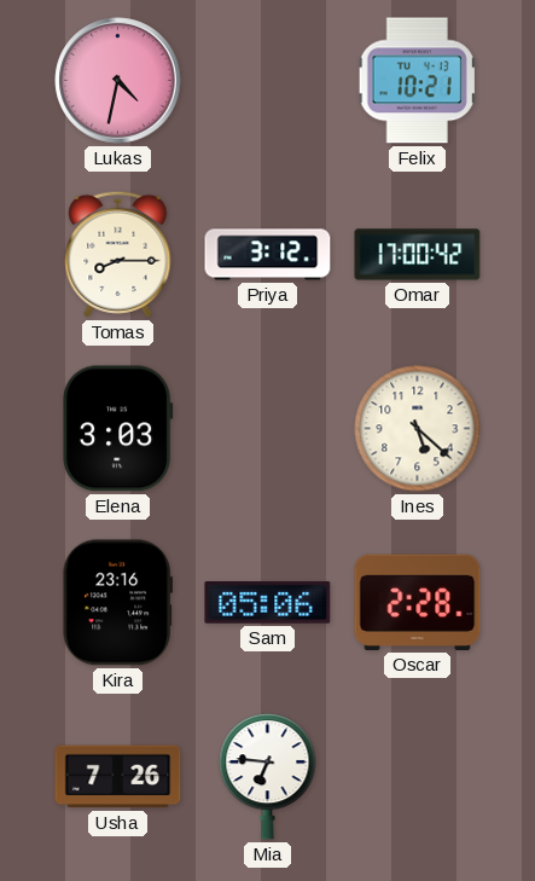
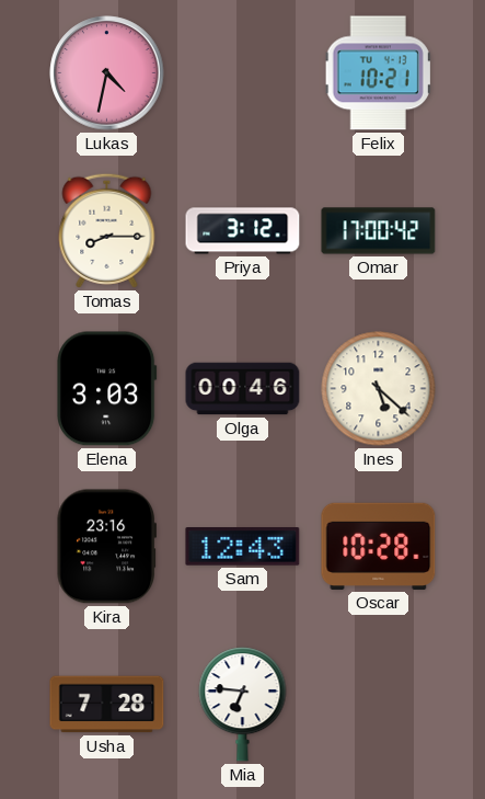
Olga: none -> 00:46
Sam: 05:06 -> 12:43
Oscar: 2:28 -> 10:28
Usha: 7:26 -> 7:28
